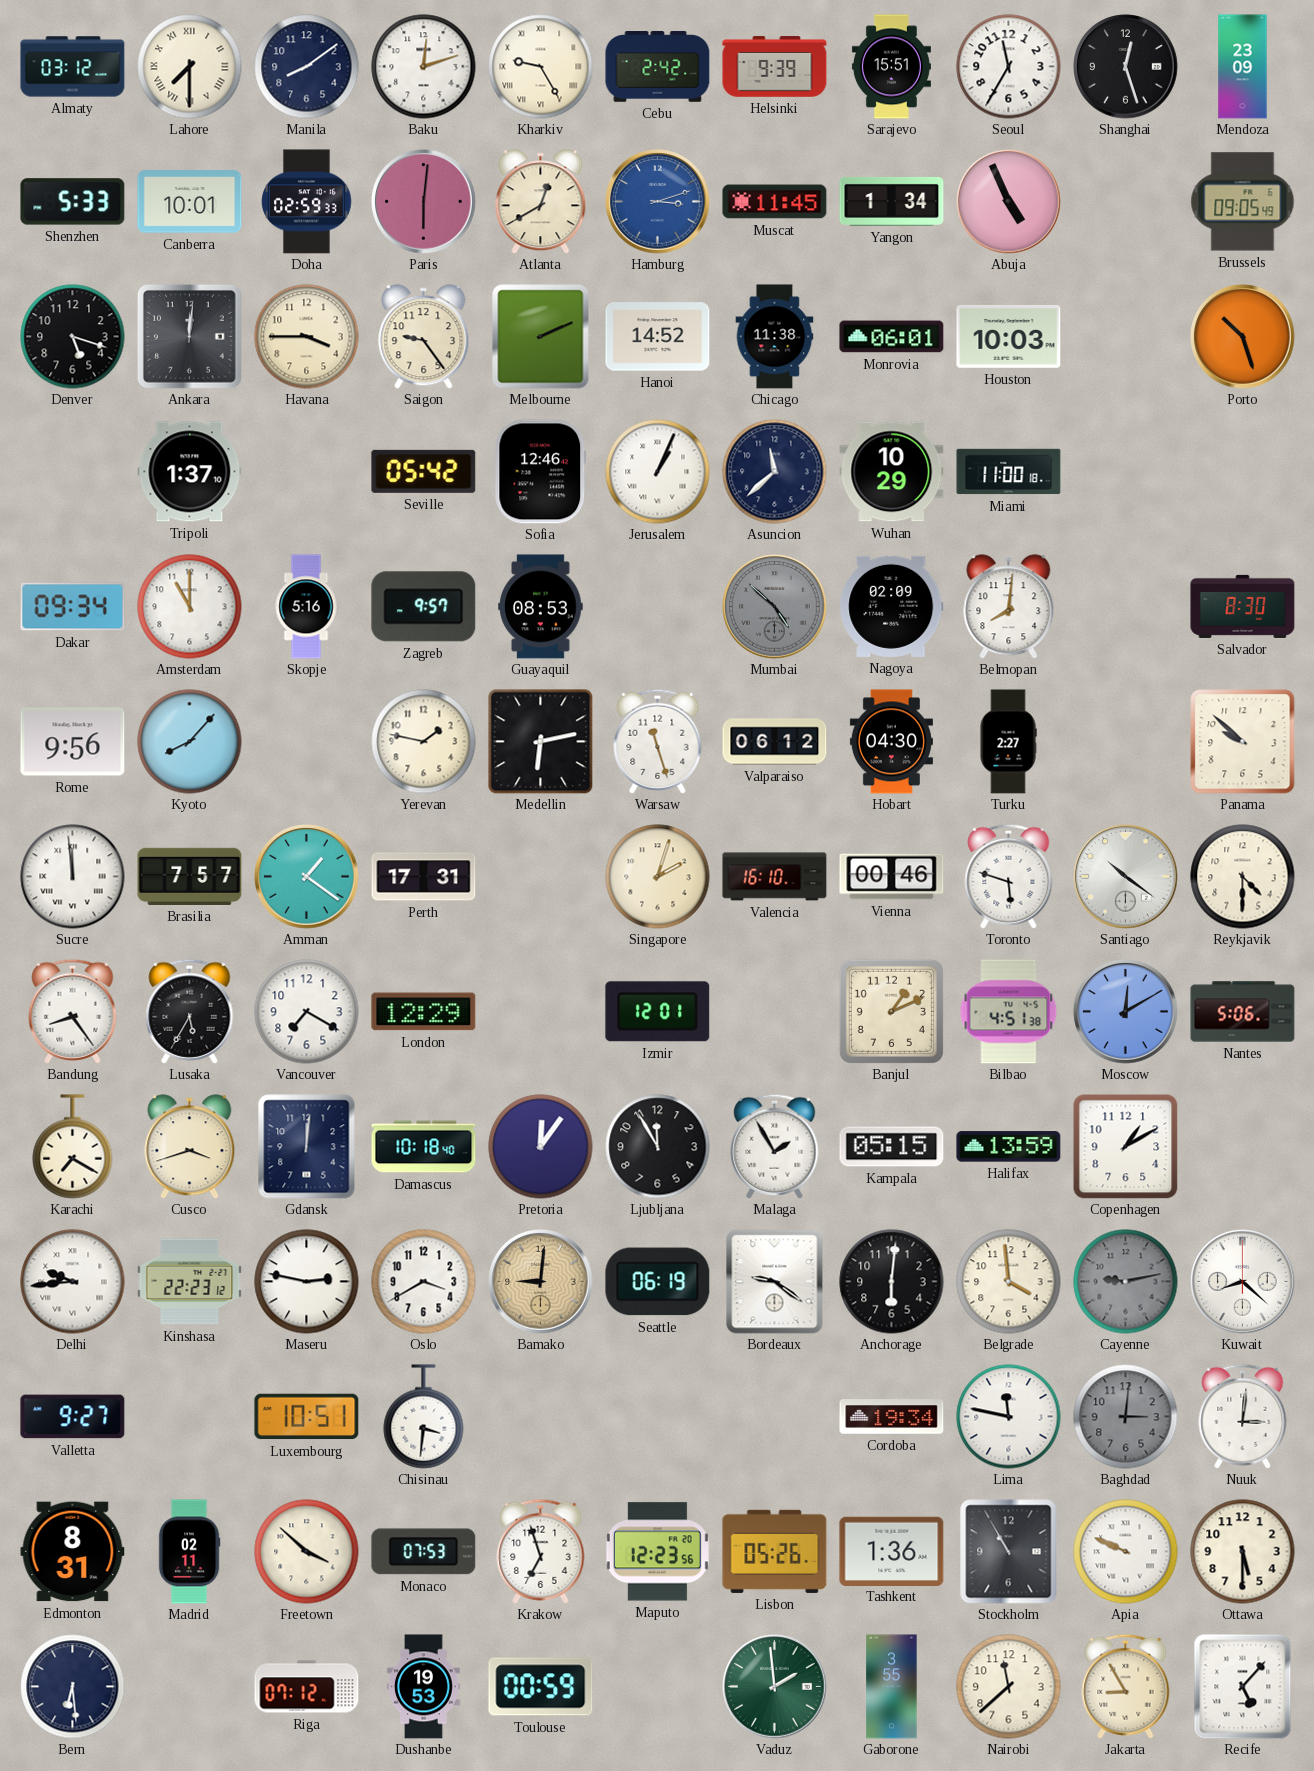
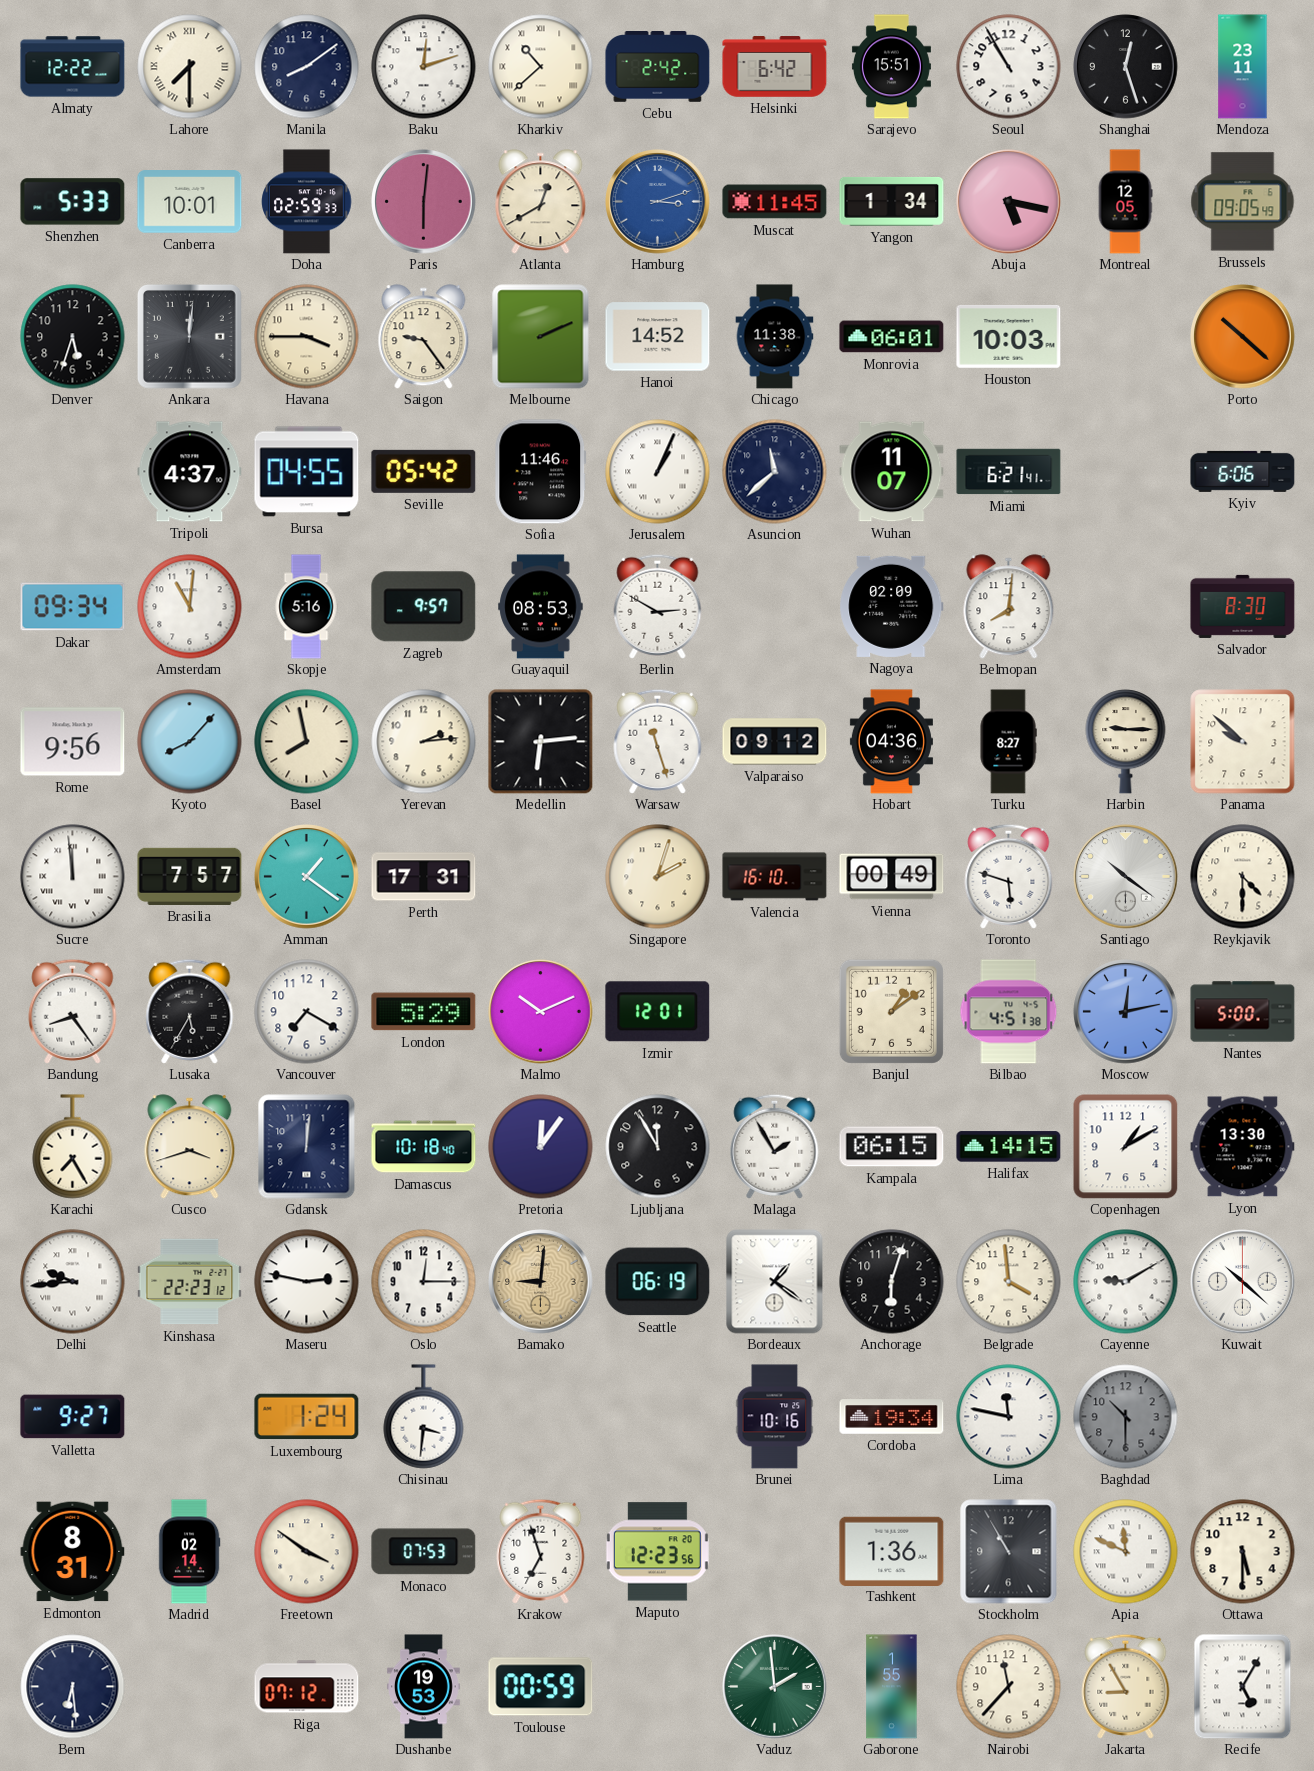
Almaty: 03:12 -> 12:22
Kharkiv: 9:25 -> 10:38
Helsinki: 9:39 -> 6:42
Seoul: 11:35 -> 10:55
Mendoza: 23:09 -> 23:11
Abuja: 4:56 -> 5:17
Montreal: none -> 12:05
Denver: 5:18 -> 5:33
Porto: 10:27 -> 10:22
Tripoli: 1:37 -> 4:37
Bursa: none -> 04:55
Sofia: 12:46 -> 11:46
Wuhan: 10:29 -> 11:07
Miami: 11:00 -> 6:21
Kyiv: none -> 6:06
Amsterdam: 11:00 -> 11:01
Berlin: none -> 2:50
Mumbai: 4:52 -> none
Basel: none -> 7:58
Yerevan: 1:47 -> 2:14
Medellin: 6:13 -> 6:14
Valparaiso: 06:12 -> 09:12
Hobart: 04:30 -> 04:36
Turku: 2:27 -> 8:27
Harbin: none -> 9:15
Vienna: 00:46 -> 00:49
London: 12:29 -> 5:29
Malmo: none -> 10:11
Banjul: 1:11 -> 1:09
Moscow: 12:10 -> 12:13
Nantes: 5:06 -> 5:00
Karachi: 7:20 -> 7:25
Kampala: 05:15 -> 06:15
Halifax: 13:59 -> 14:15
Lyon: none -> 13:30
Oslo: 3:40 -> 12:15
Bordeaux: 9:21 -> 1:21
Anchorage: 6:01 -> 6:03
Cayenne: 9:13 -> 9:10
Cayenne dial: grey -> white
Kuwait: 8:22 -> 10:22
Luxembourg: 10:51 -> 1:24
Brunei: none -> 10:16
Baghdad: 3:01 -> 10:30
Nuuk: 3:01 -> none
Madrid: 02:11 -> 02:14
Freetown: 3:52 -> 3:51
Lisbon: 05:26 -> none
Apia: 9:49 -> 11:49
Gaborone: 3:55 -> 1:55
Nairobi: 11:38 -> 11:37
Recife: 5:07 -> 5:05
